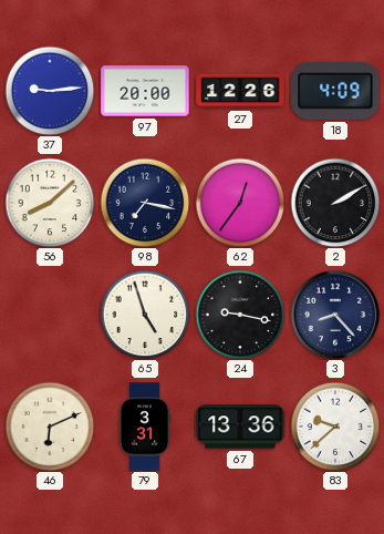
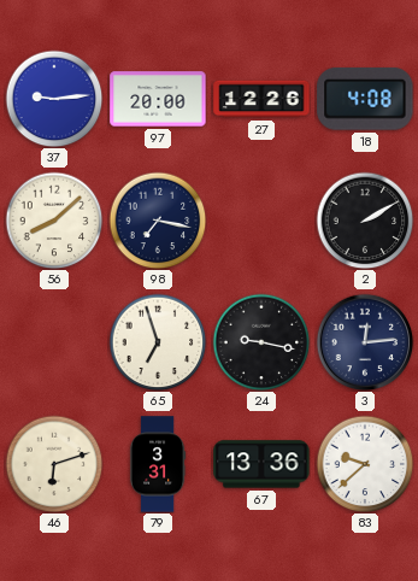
18: 4:09 -> 4:08
62: 12:36 -> none
65: 4:57 -> 6:57
3: 8:23 -> 12:14
46: 6:11 -> 6:12
